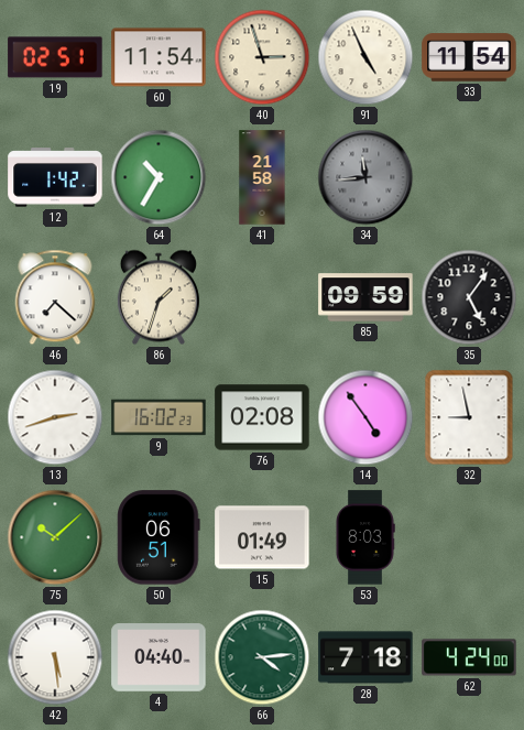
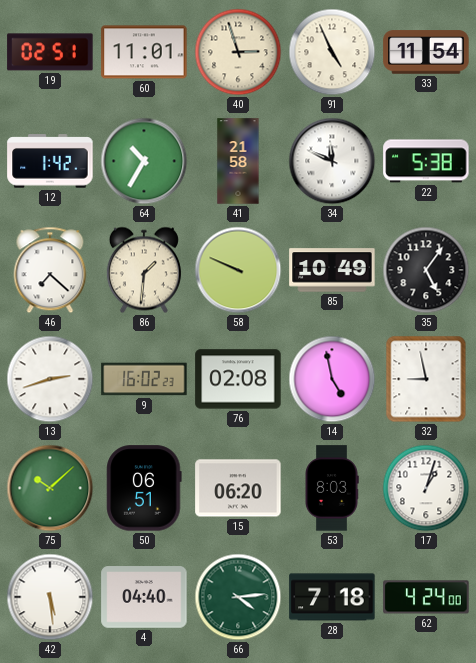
60: 11:54 -> 11:01
34: 11:44 -> 11:49
34 dial: grey -> white
22: none -> 5:38
86: 1:33 -> 1:31
58: none -> 9:49
85: 09:59 -> 10:49
14: 4:54 -> 4:58
15: 01:49 -> 06:20
17: none -> 1:03
